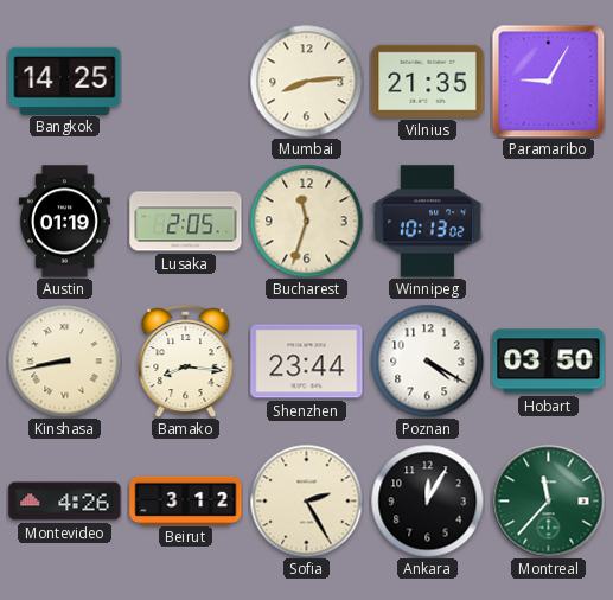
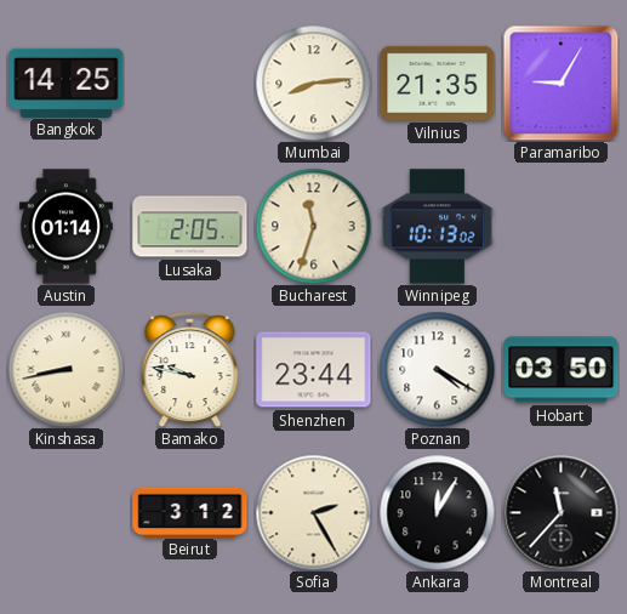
Austin: 01:19 -> 01:14
Bamako: 8:16 -> 9:47
Montevideo: 4:26 -> none
Montreal dial: green -> black
